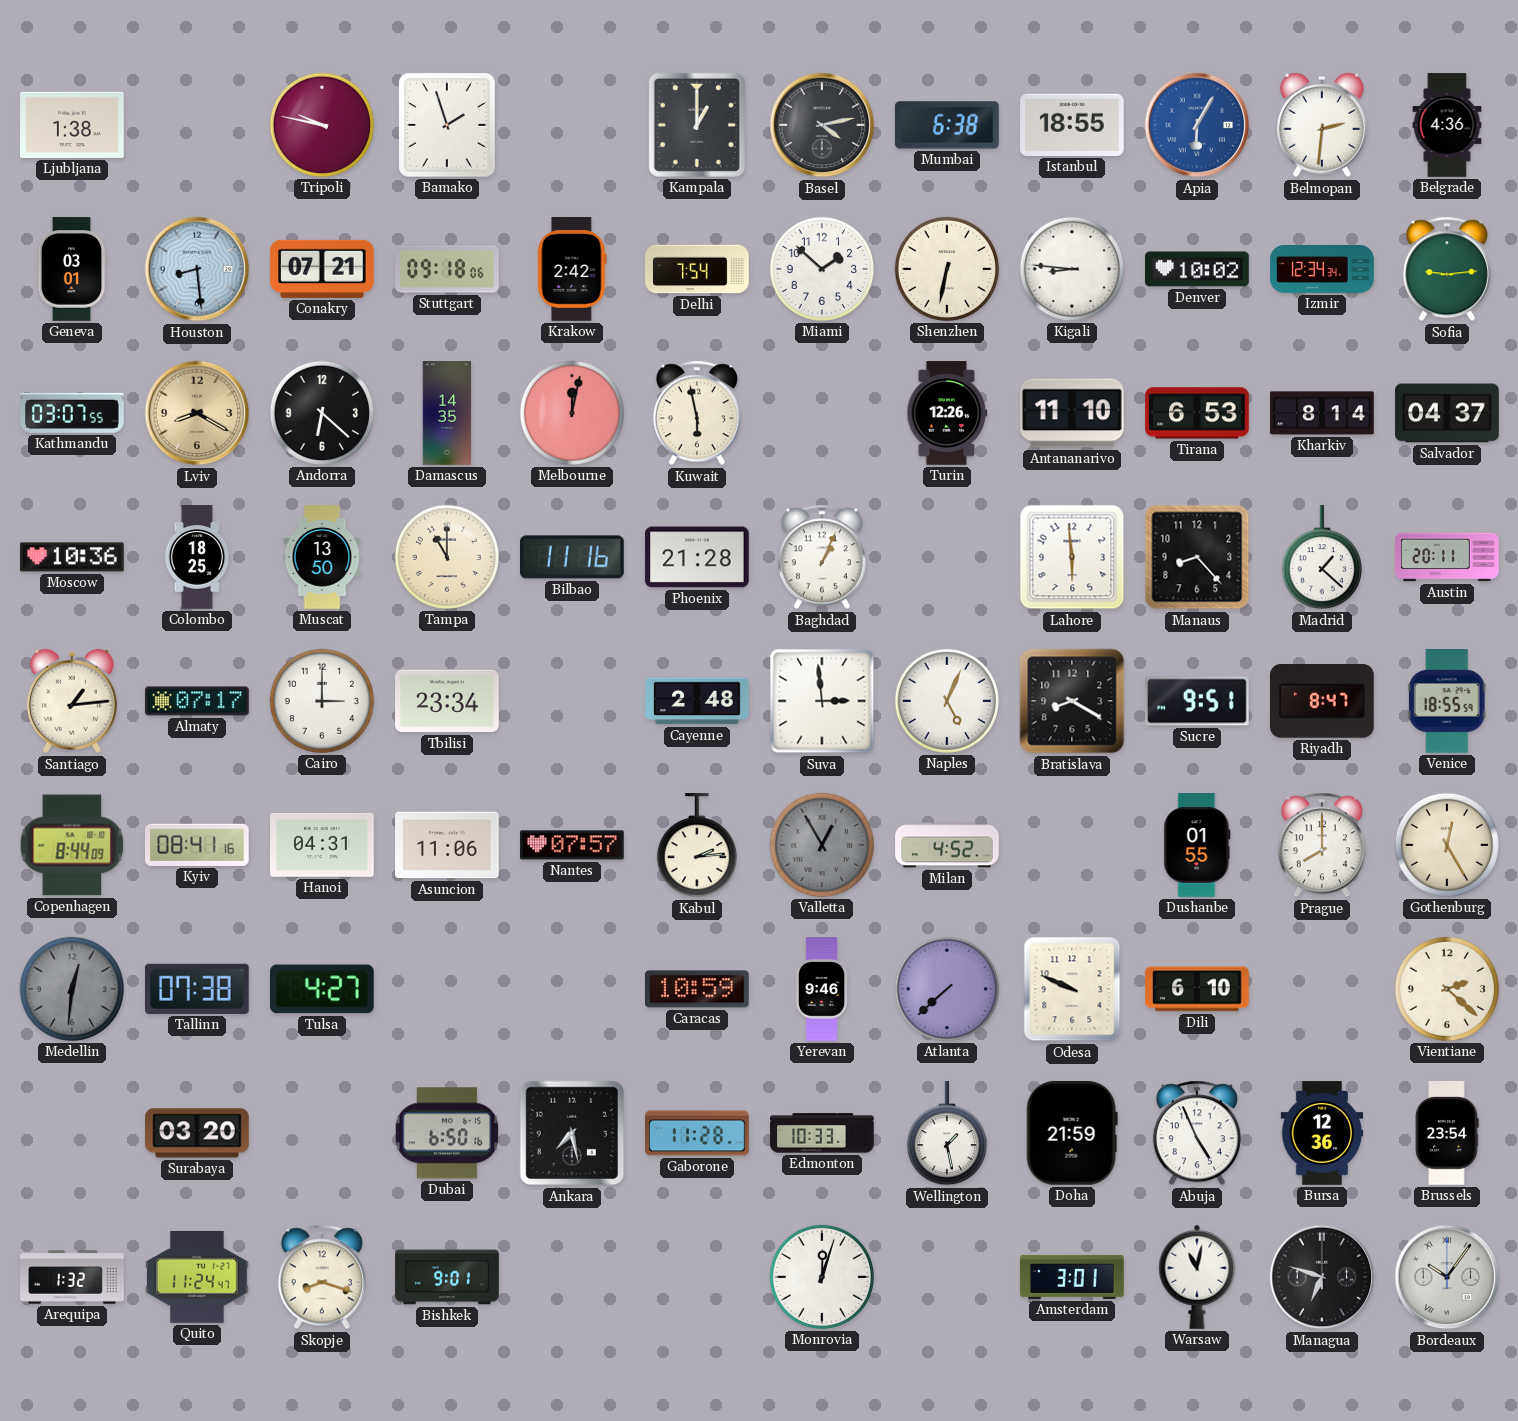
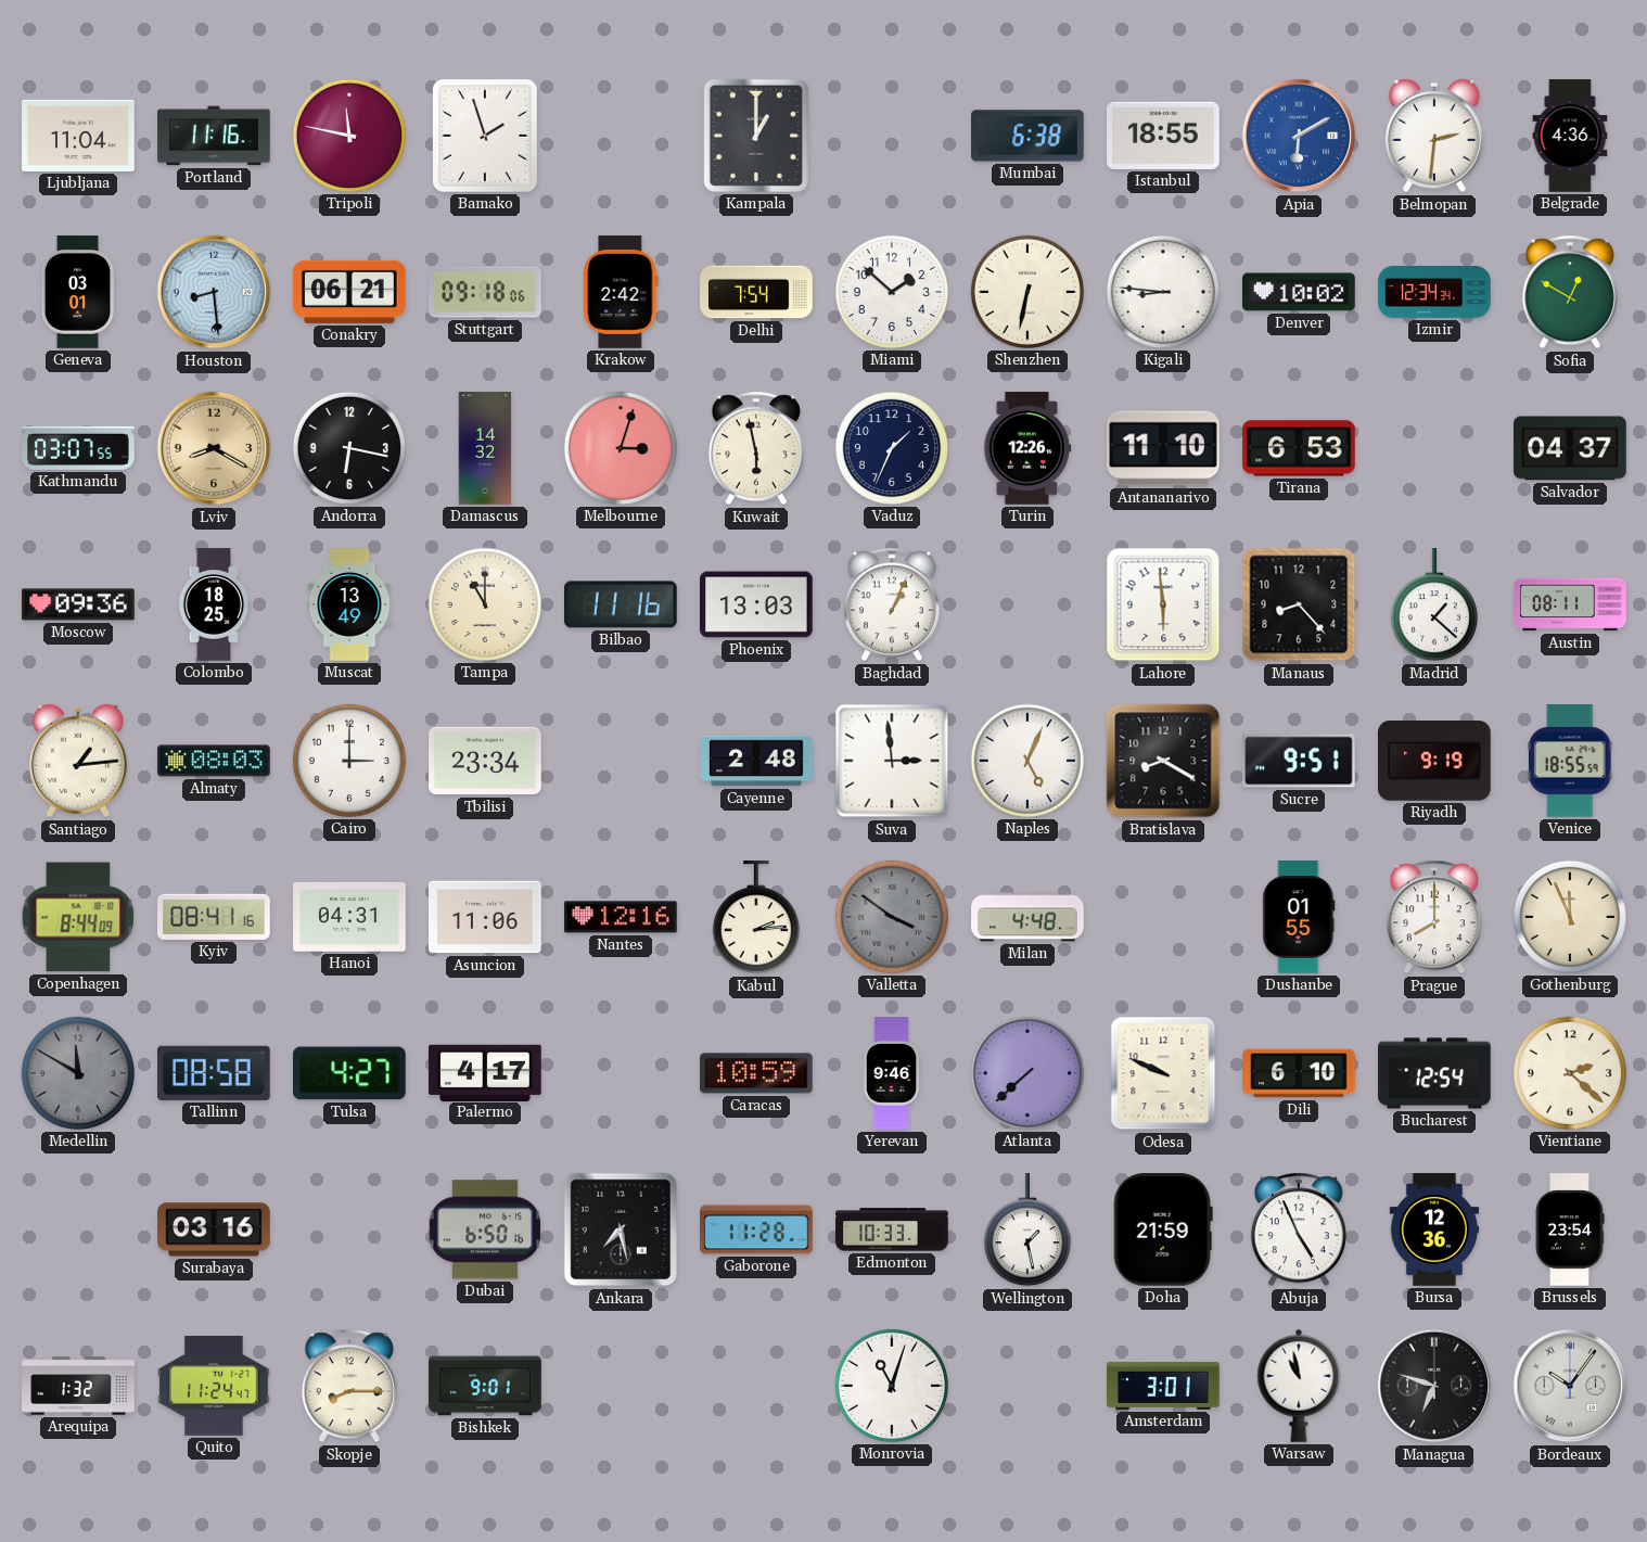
Ljubljana: 1:38 -> 11:04
Portland: none -> 11:16
Tripoli: 9:47 -> 11:47
Basel: 4:13 -> none
Apia: 6:05 -> 6:10
Conakry: 07:21 -> 06:21
Sofia: 9:14 -> 12:50
Andorra: 6:22 -> 6:17
Damascus: 14:35 -> 14:32
Melbourne: 12:02 -> 3:03
Vaduz: none -> 1:34
Kharkiv: 8:14 -> none
Moscow: 10:36 -> 09:36
Muscat: 13:50 -> 13:49
Phoenix: 21:28 -> 13:03
Austin: 20:11 -> 08:11
Almaty: 07:17 -> 08:03
Riyadh: 8:47 -> 9:19
Nantes: 07:57 -> 12:16
Valletta: 12:55 -> 3:51
Milan: 4:52 -> 4:48
Gothenburg: 12:25 -> 11:56
Medellin: 12:31 -> 11:50
Tallinn: 07:38 -> 08:58
Palermo: none -> 4:17
Bucharest: none -> 12:54
Surabaya: 03:20 -> 03:16
Skopje: 8:18 -> 8:15
Monrovia: 12:03 -> 11:03
Warsaw: 11:02 -> 10:58
